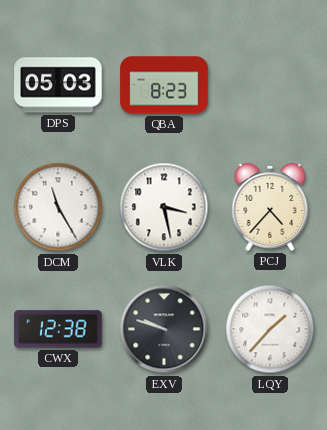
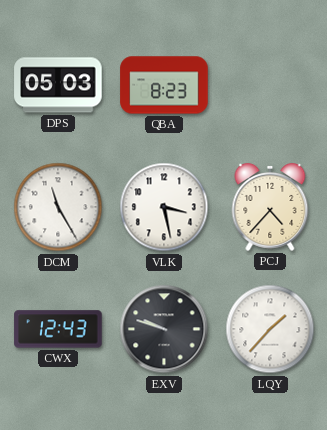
CWX: 12:38 -> 12:43
